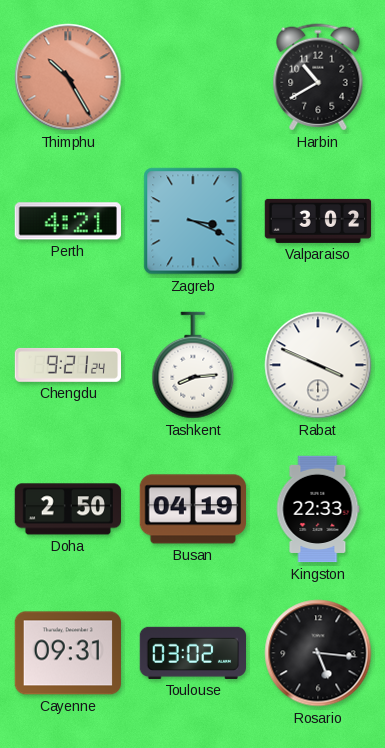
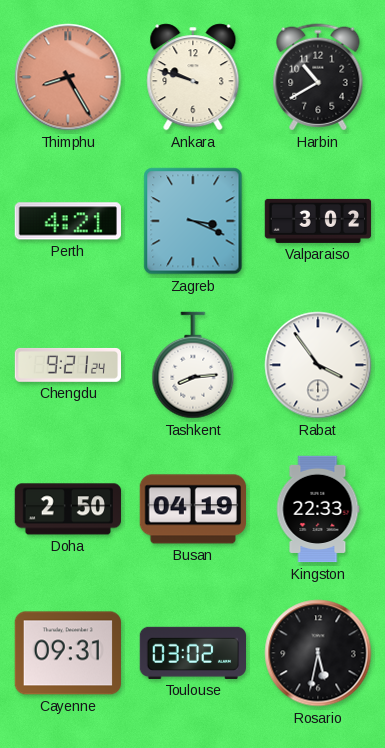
Thimphu: 10:25 -> 8:25
Ankara: none -> 9:48
Rabat: 3:49 -> 3:54
Rosario: 5:16 -> 5:32
